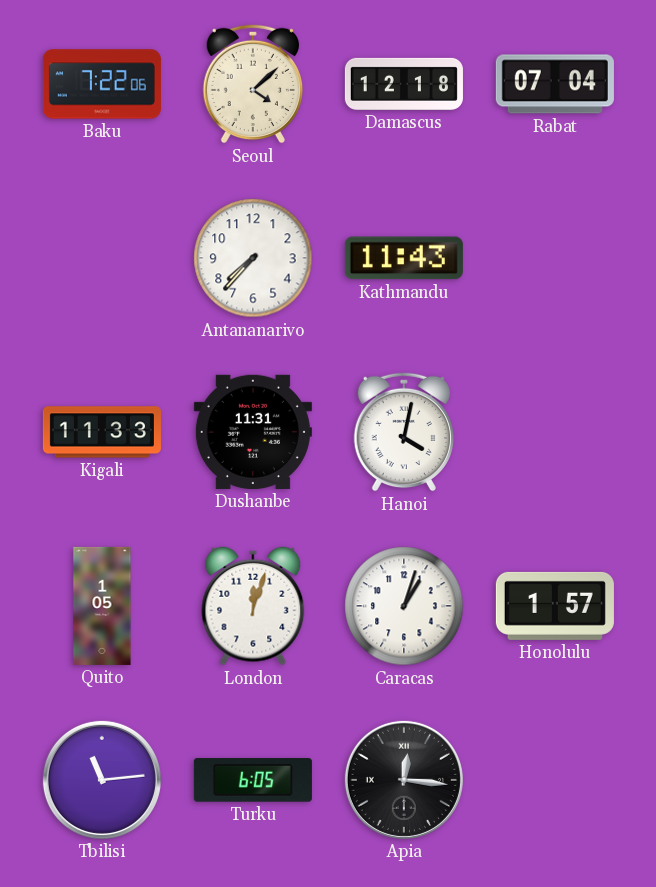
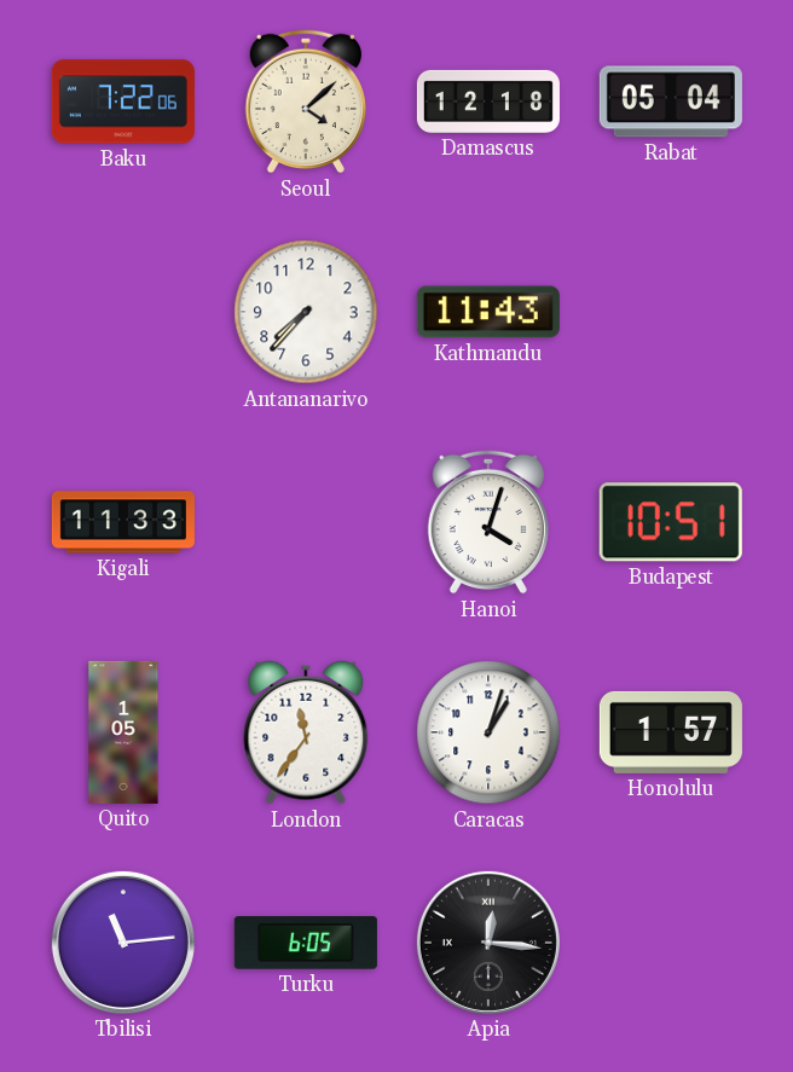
Rabat: 07:04 -> 05:04
Dushanbe: 11:31 -> none
Hanoi: 4:02 -> 4:03
Budapest: none -> 10:51
London: 12:03 -> 11:36
